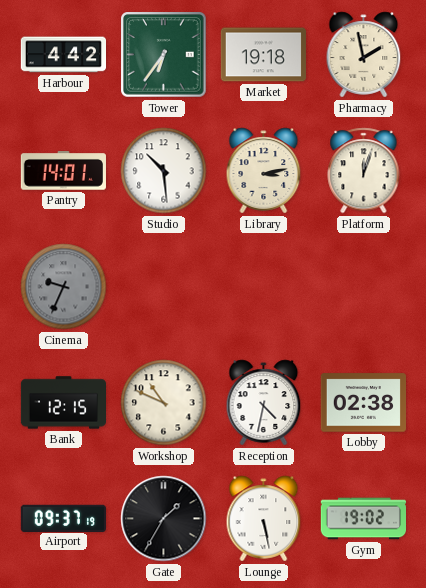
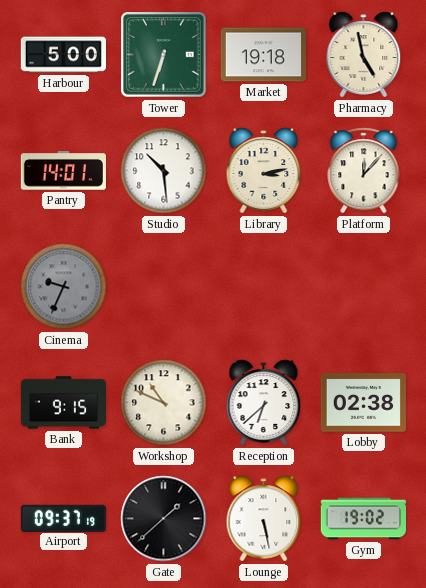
Harbour: 4:42 -> 5:00
Tower: 6:36 -> 6:33
Pharmacy: 1:58 -> 4:58
Platform: 12:03 -> 12:07
Bank: 12:15 -> 9:15
Reception: 4:32 -> 6:38
Gate: 1:35 -> 1:38
